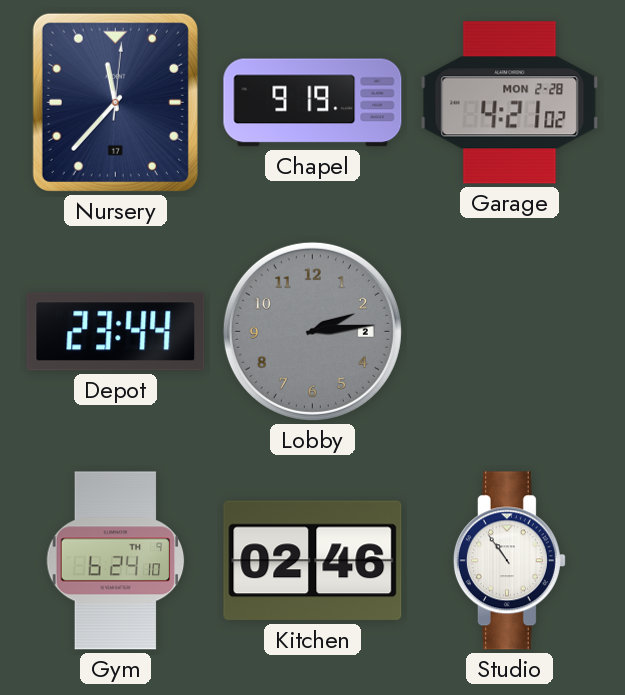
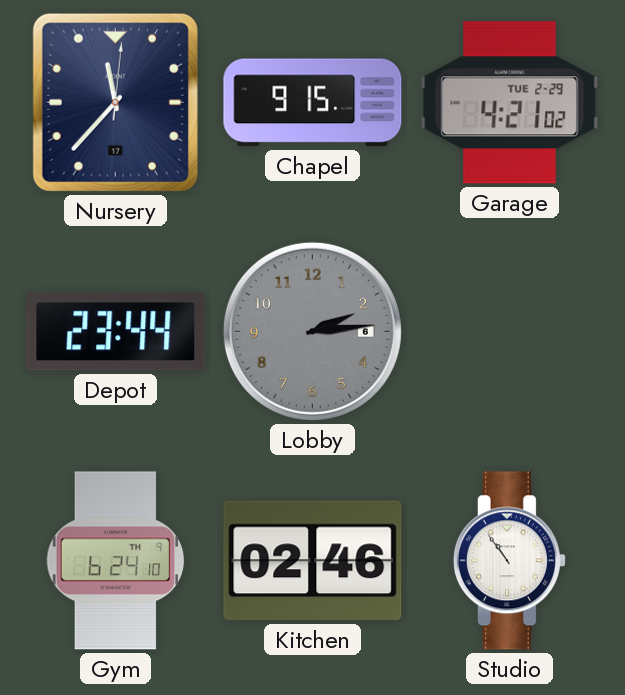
Chapel: 9:19 -> 9:15
Garage date: MON 2-28 -> TUE 2-29
Lobby date: 2 -> 6
